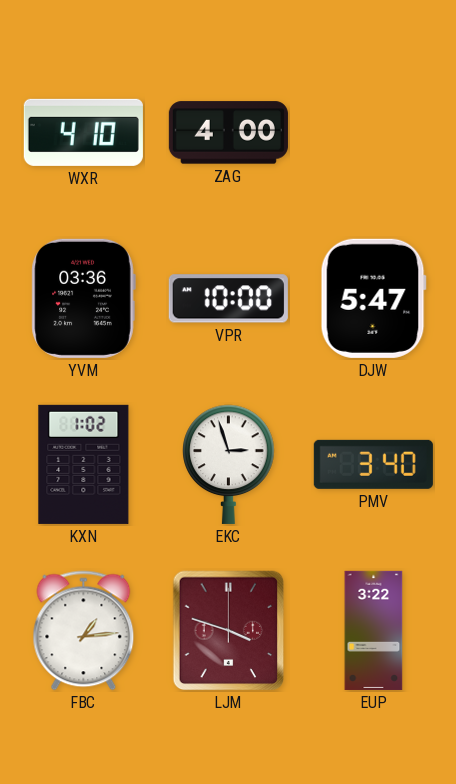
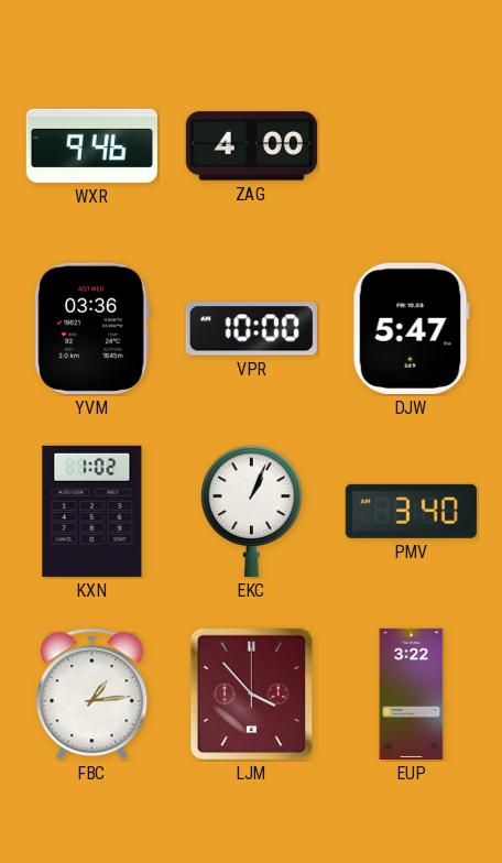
WXR: 4:10 -> 9:46
EKC: 2:57 -> 1:04
LJM: 3:48 -> 3:53
